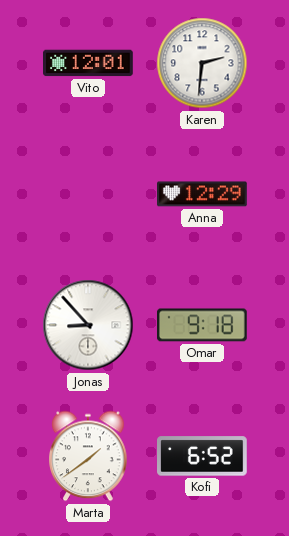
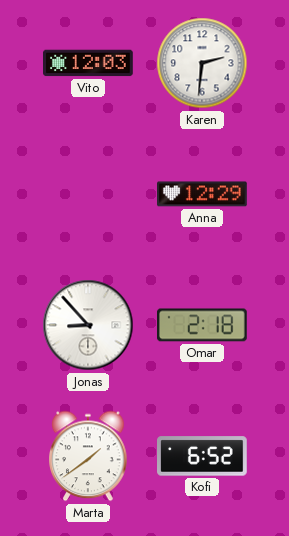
Vito: 12:01 -> 12:03
Omar: 9:18 -> 2:18
